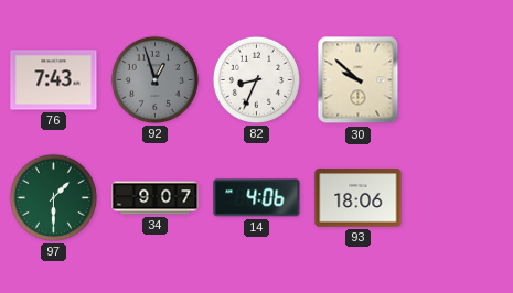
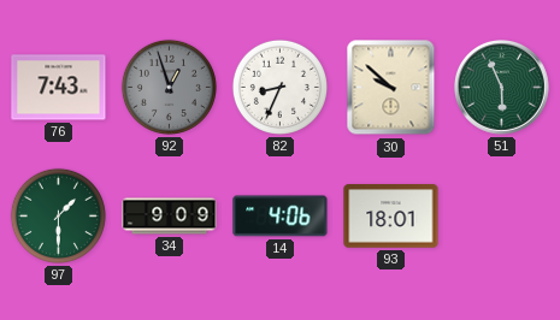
51: none -> 5:56
34: 9:07 -> 9:09
93: 18:06 -> 18:01
